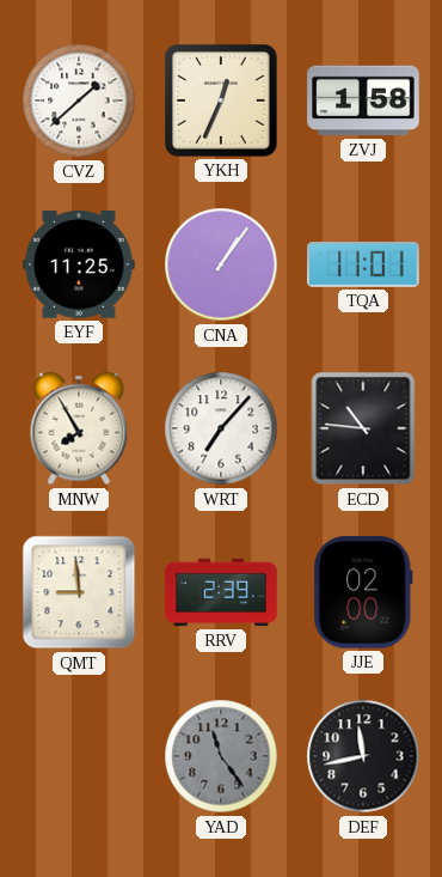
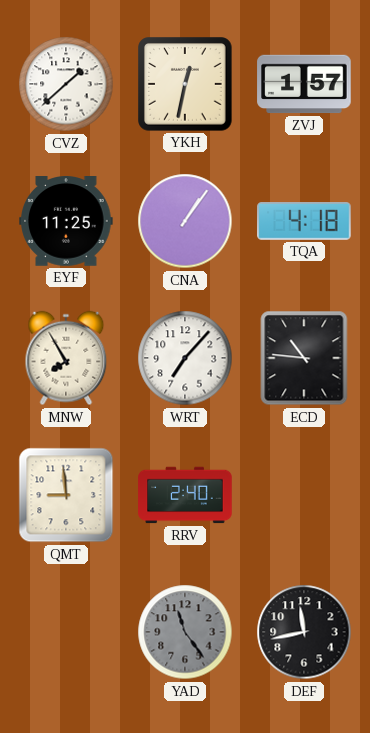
YKH: 12:34 -> 12:32
ZVJ: 1:58 -> 1:57
TQA: 11:01 -> 4:18
RRV: 2:39 -> 2:40
JJE: 02:00 -> none
